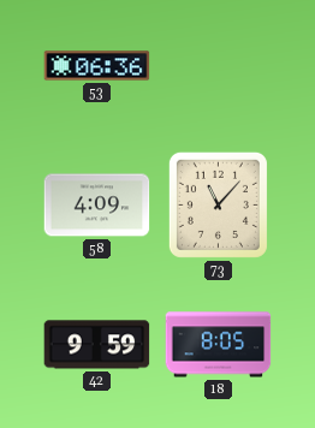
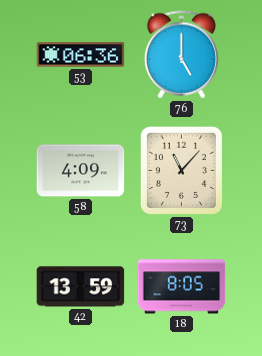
76: none -> 5:00
42: 9:59 -> 13:59
